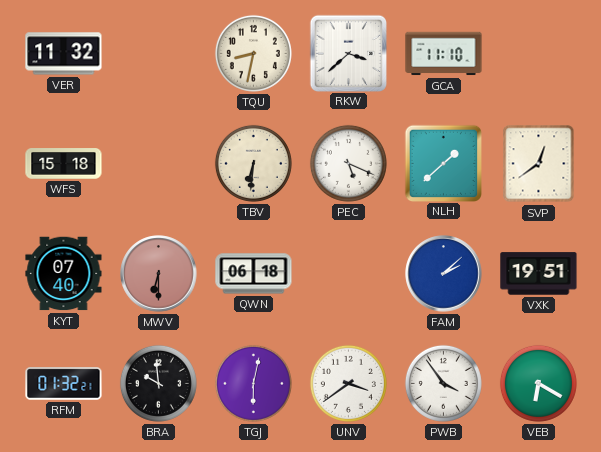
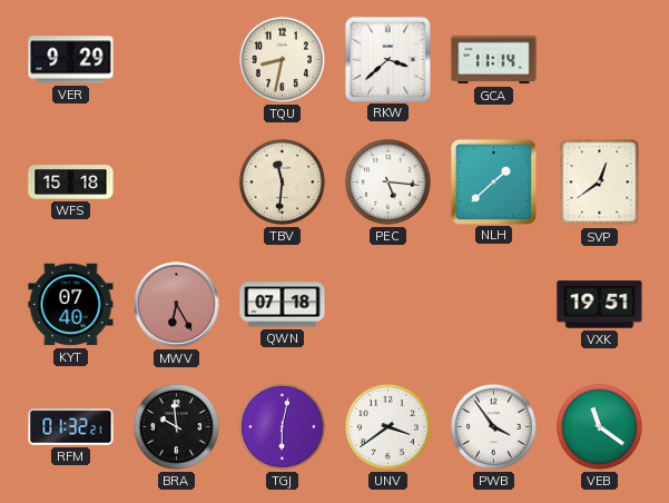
VER: 11:32 -> 9:29
GCA: 11:10 -> 11:14
TBV: 6:31 -> 11:31
PEC: 5:19 -> 5:16
MWV: 6:30 -> 6:25
QWN: 06:18 -> 07:18
FAM: 2:08 -> none
VEB: 6:20 -> 11:21
